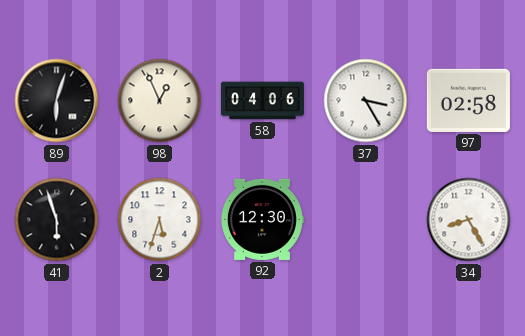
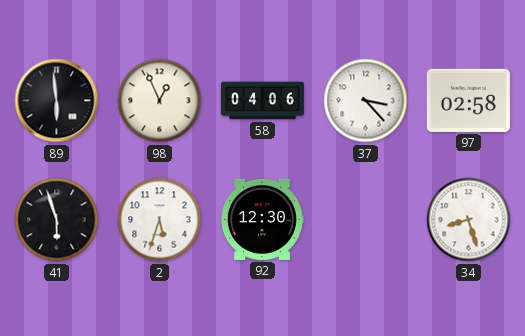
89: 6:03 -> 5:59
37: 3:25 -> 3:23
34: 8:25 -> 8:27
